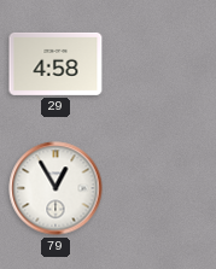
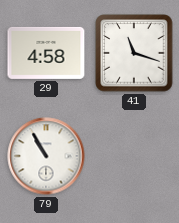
41: none -> 11:18
79: 12:55 -> 10:55
